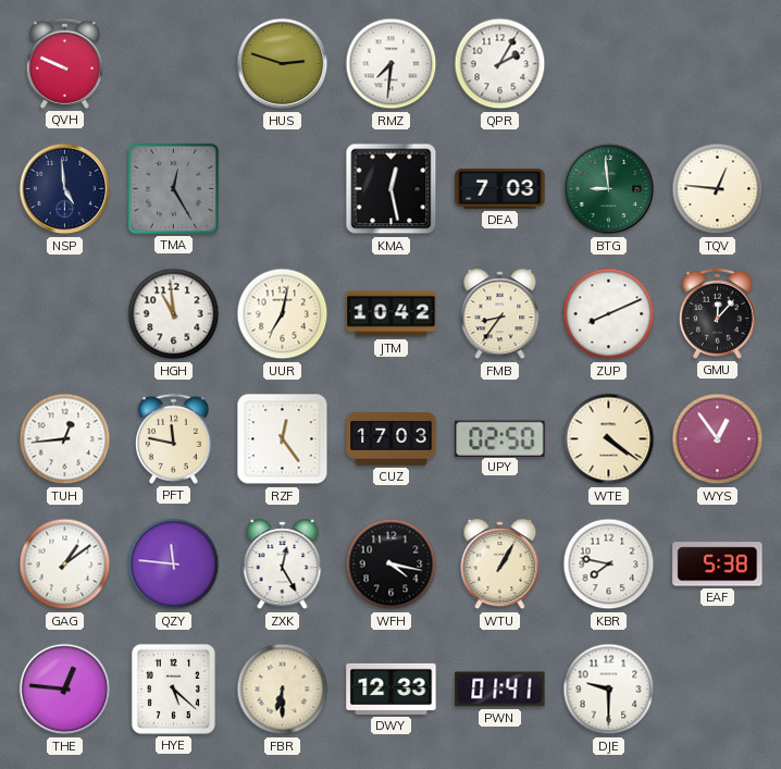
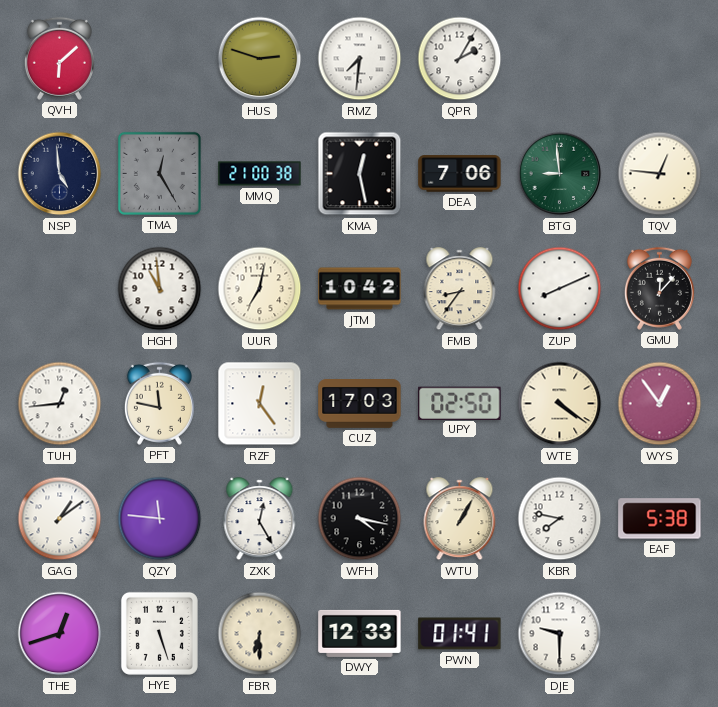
QVH: 9:49 -> 6:08
MMQ: none -> 21:00
DEA: 7:03 -> 7:06
THE: 12:46 -> 12:42
HYE: 5:22 -> 5:27
